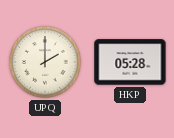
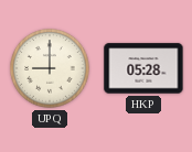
UPQ: 2:00 -> 9:00
